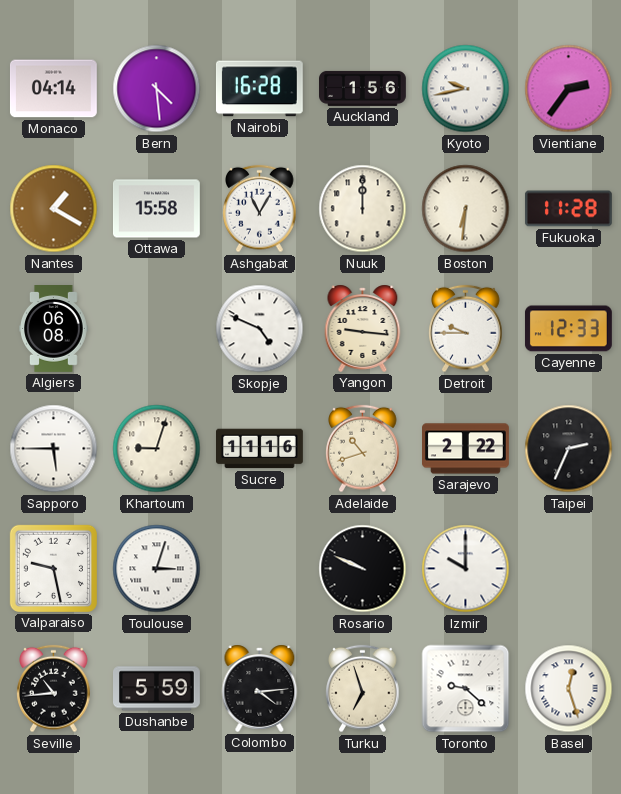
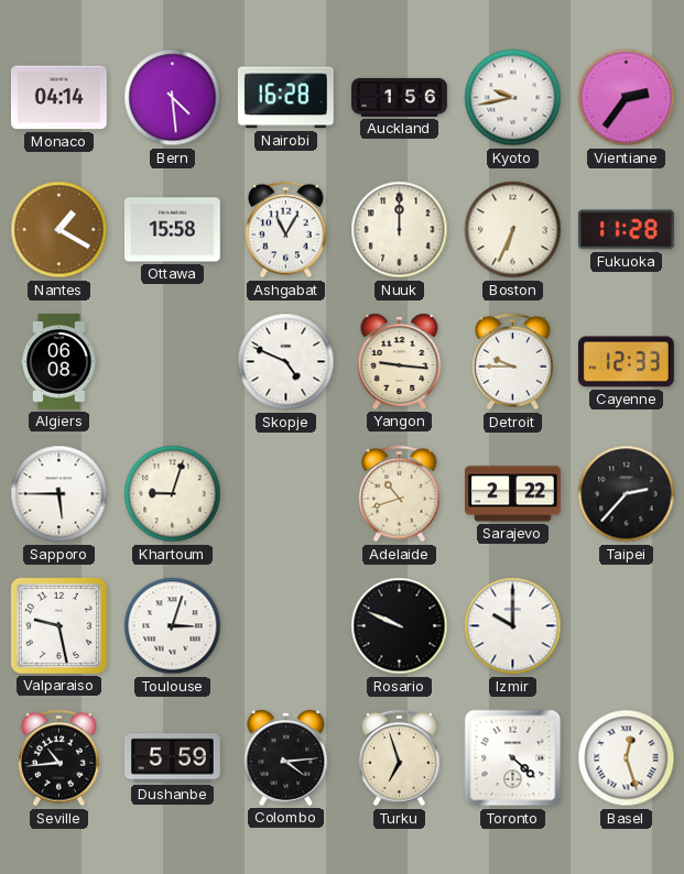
Boston: 6:31 -> 6:34
Sucre: 11:16 -> none
Taipei: 2:34 -> 2:37
Toronto: 9:22 -> 4:22
